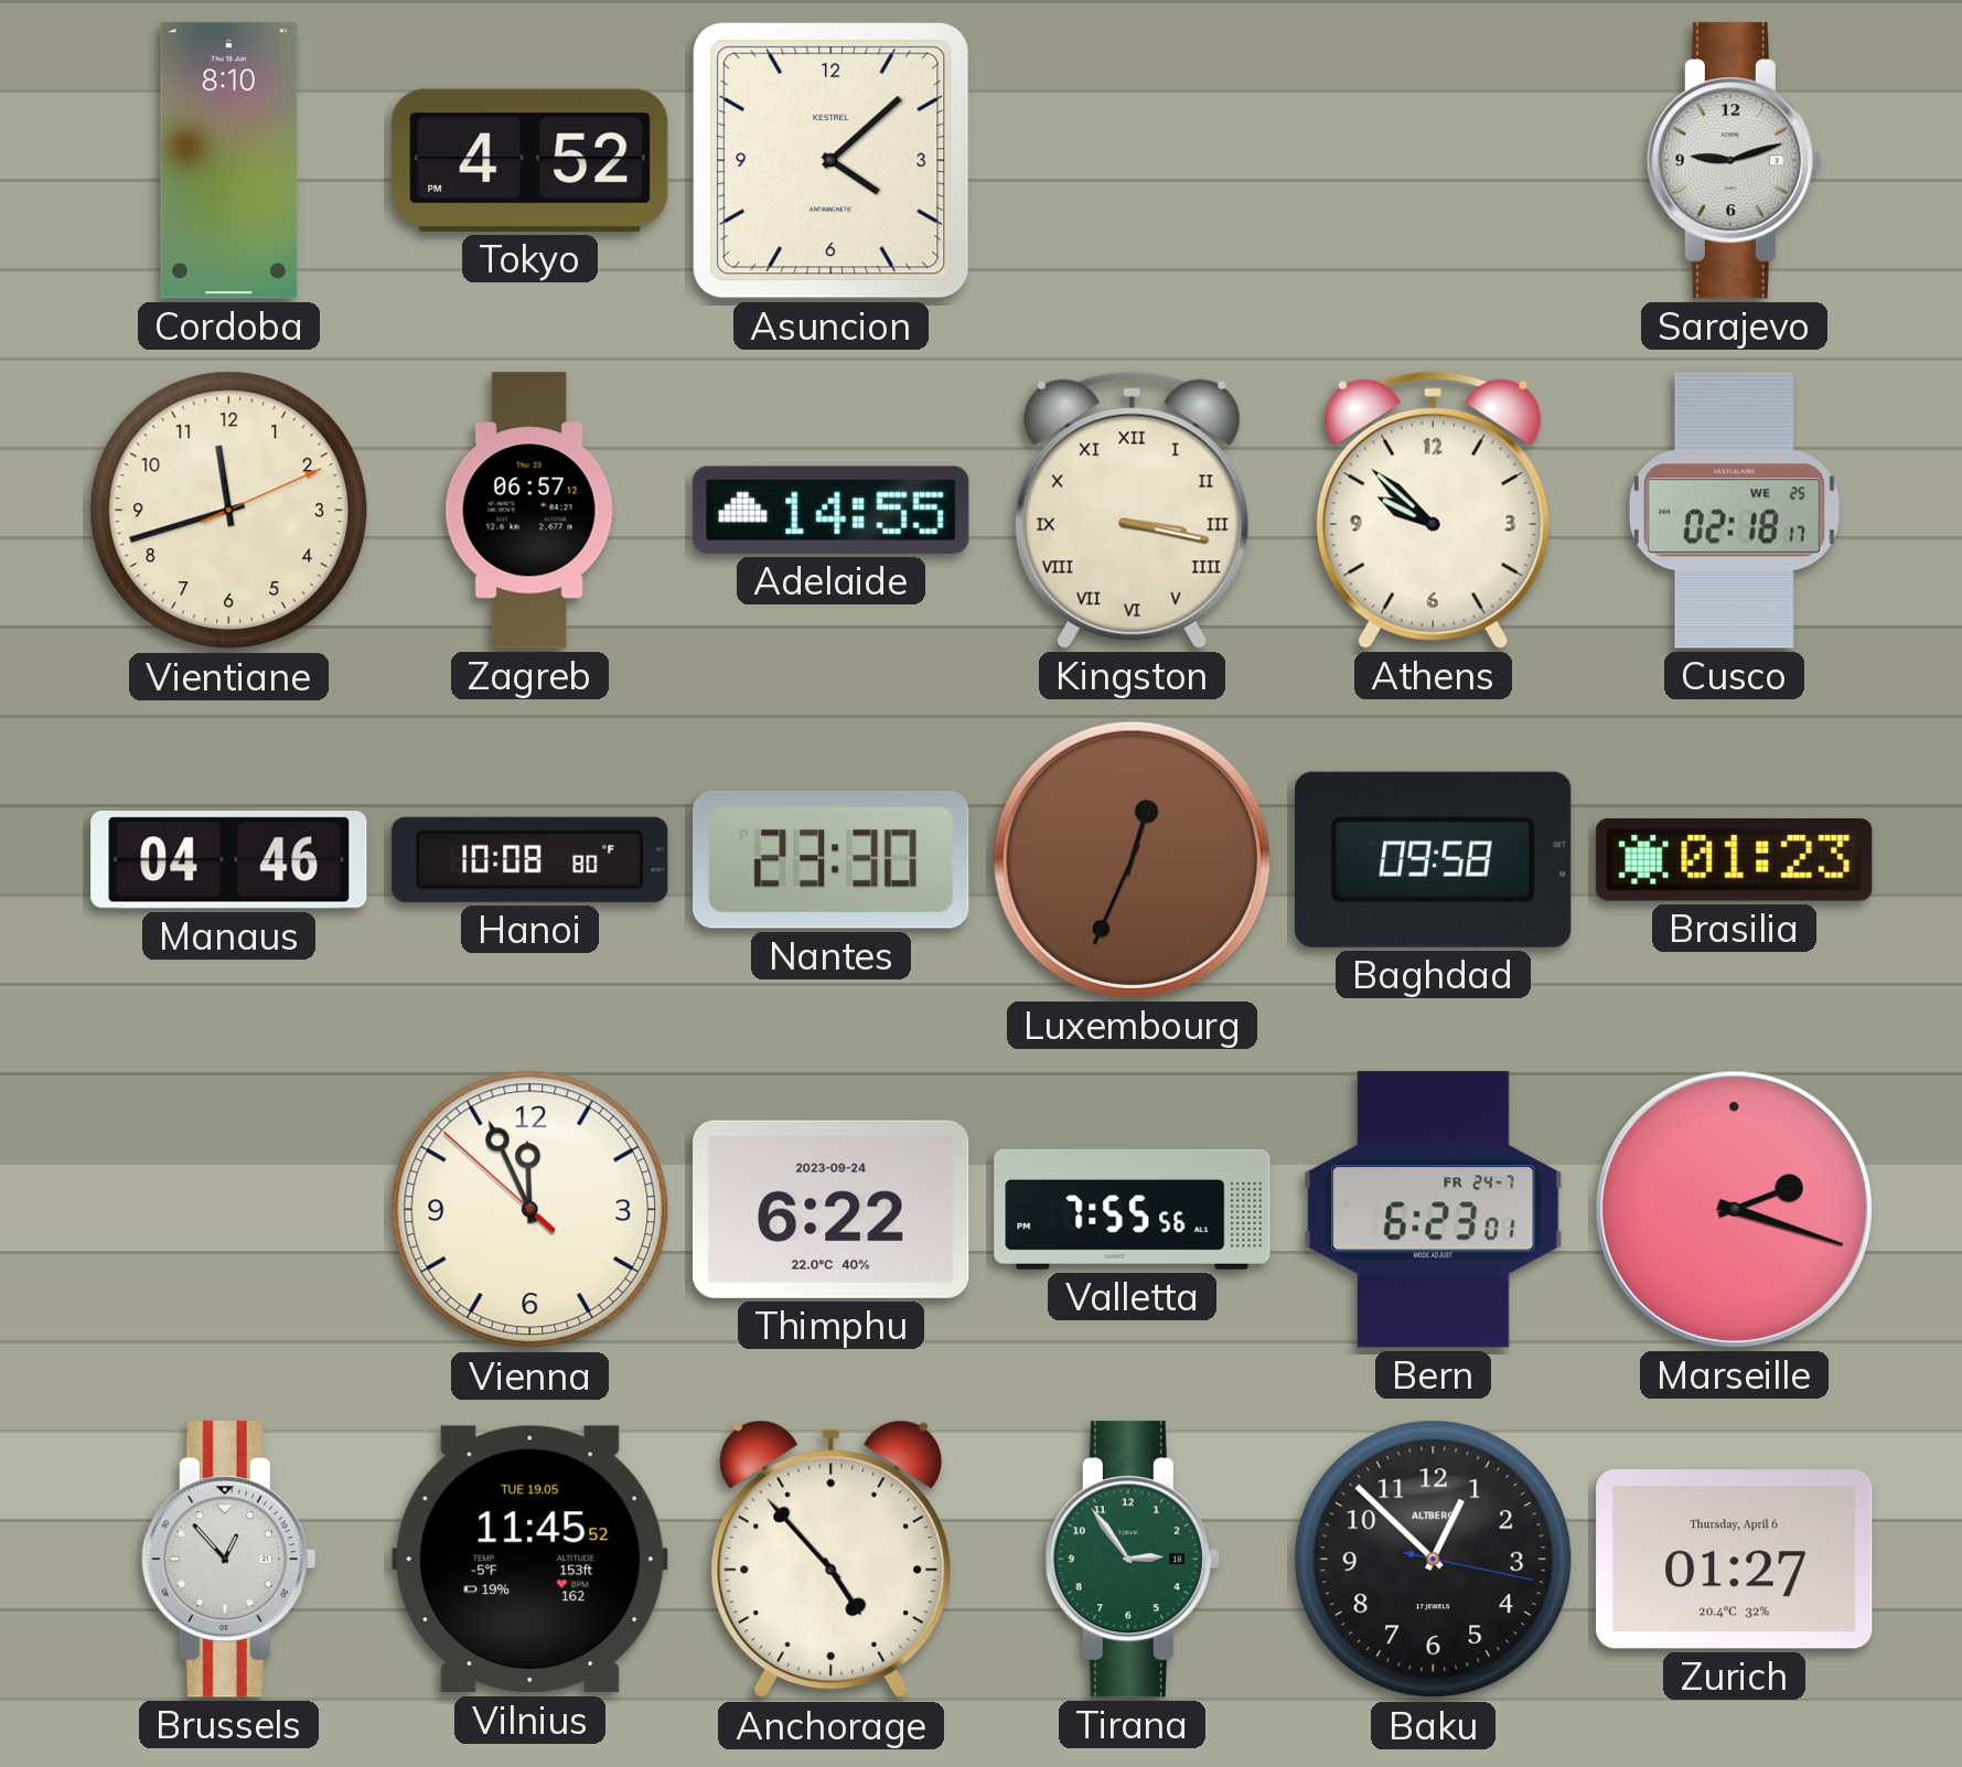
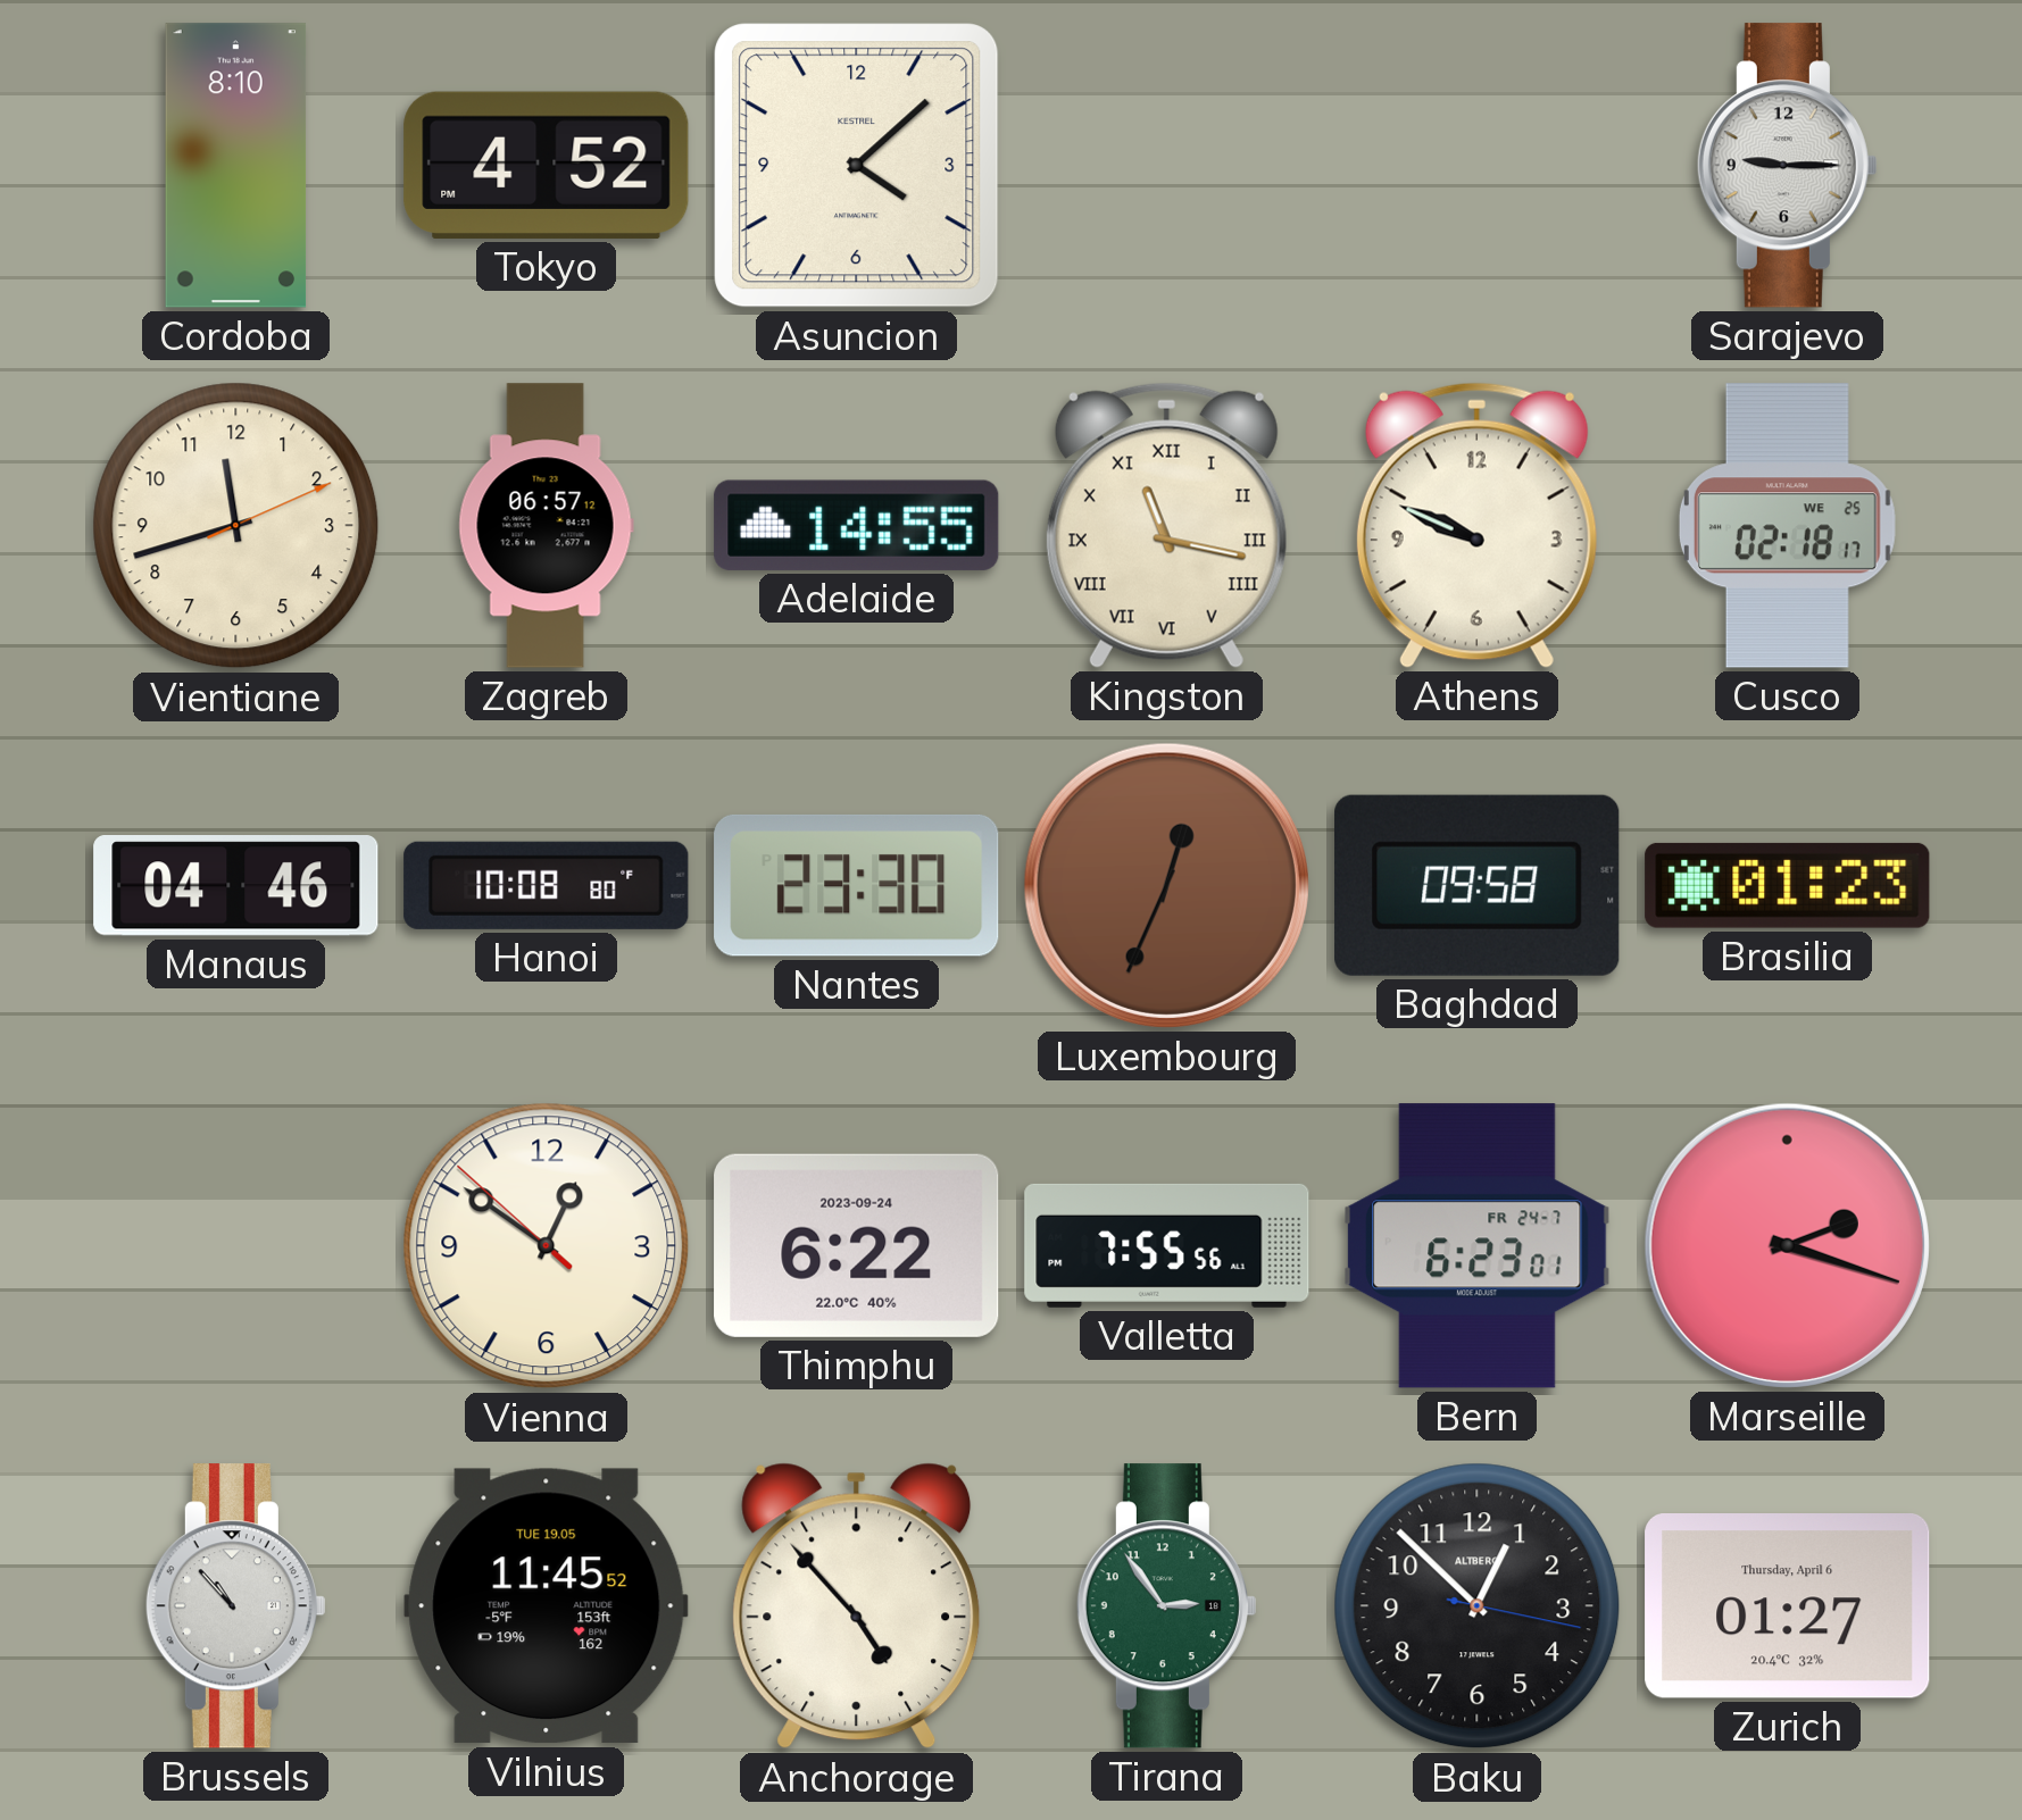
Sarajevo: 9:12 -> 9:15
Kingston: 3:17 -> 11:17
Athens: 9:52 -> 9:49
Vienna: 11:55 -> 12:50
Brussels: 12:53 -> 10:53
